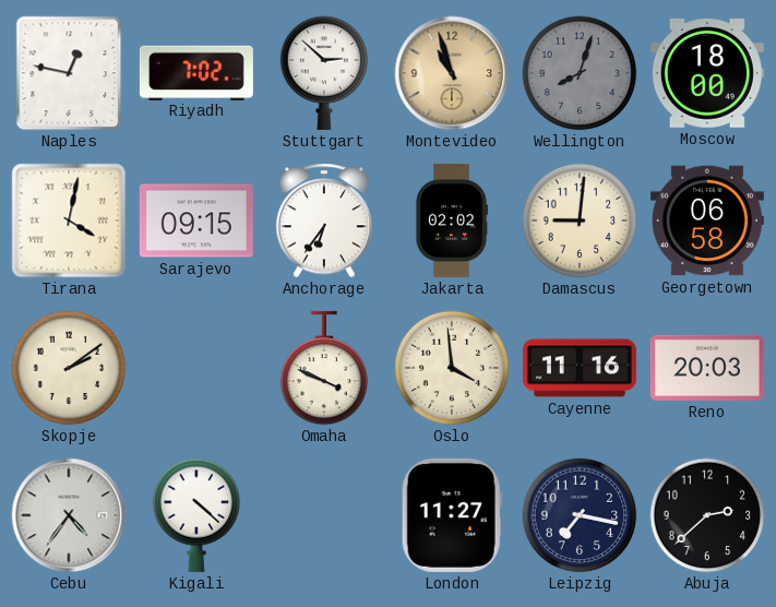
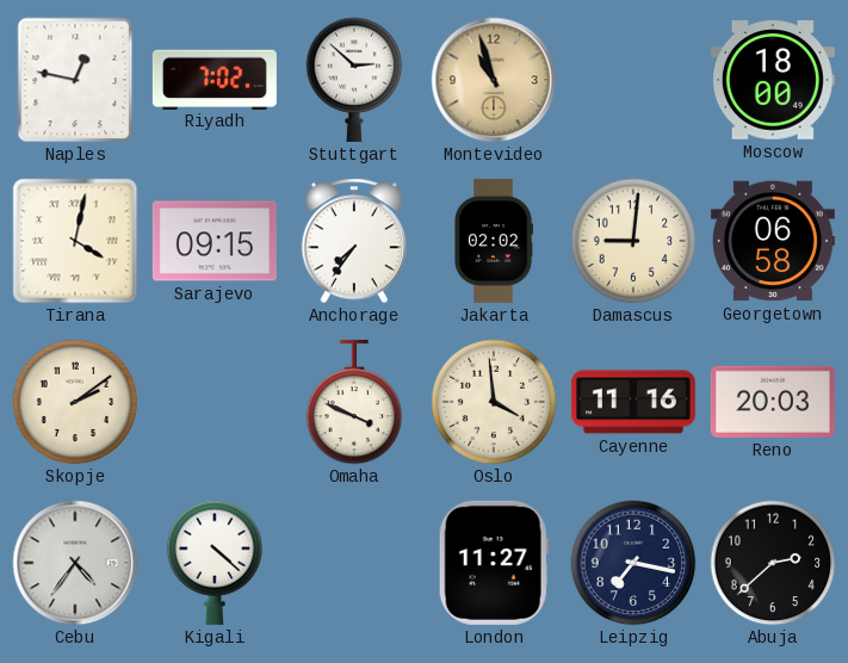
Wellington: 8:03 -> none
Anchorage: 6:36 -> 7:36
